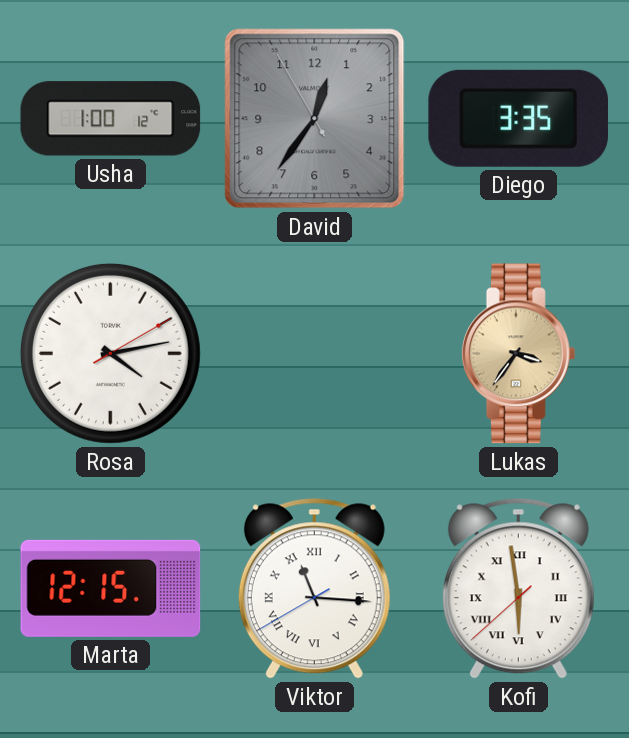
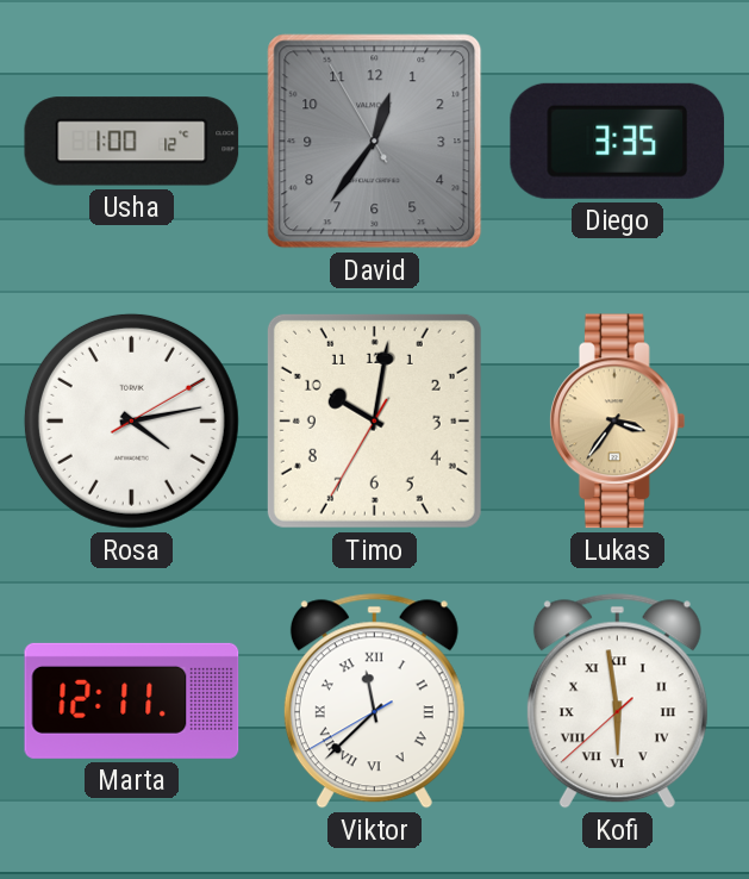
Timo: none -> 10:01
Marta: 12:15 -> 12:11
Viktor: 11:15 -> 11:37
